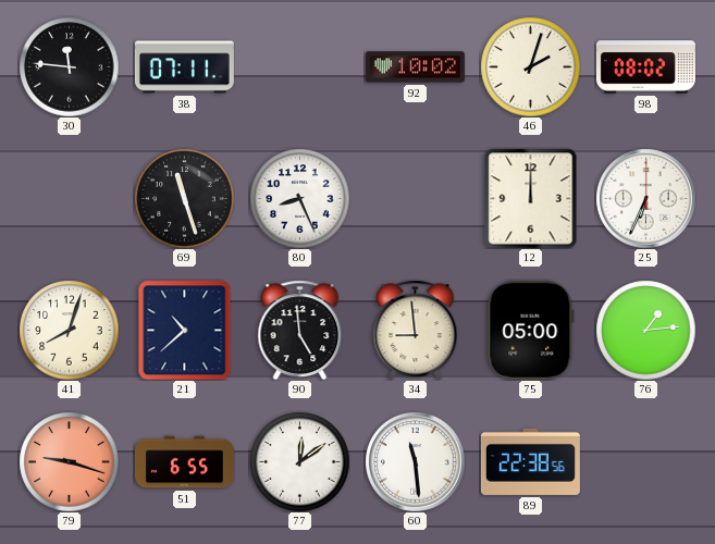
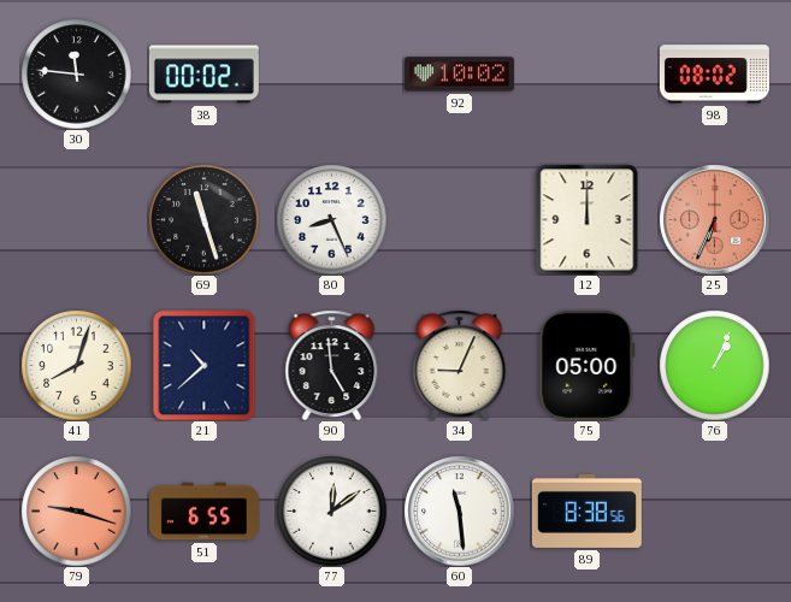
38: 07:11 -> 00:02
46: 2:03 -> none
25 dial: white -> salmon
34: 8:59 -> 9:04
76: 1:14 -> 1:04
89: 22:38 -> 8:38
